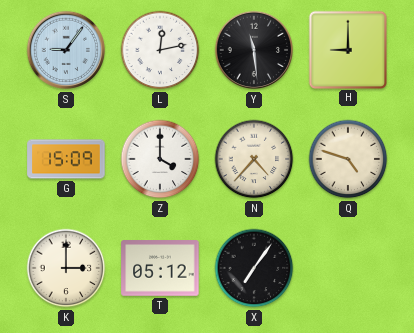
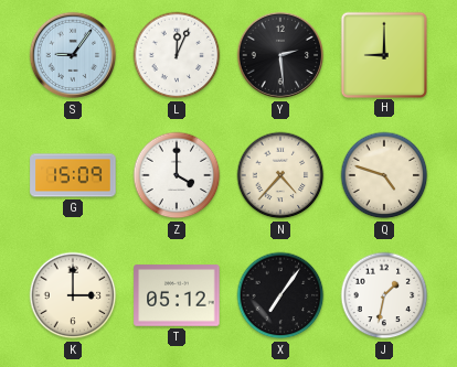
L: 12:13 -> 12:04
Y: 11:29 -> 2:29
J: none -> 1:32
